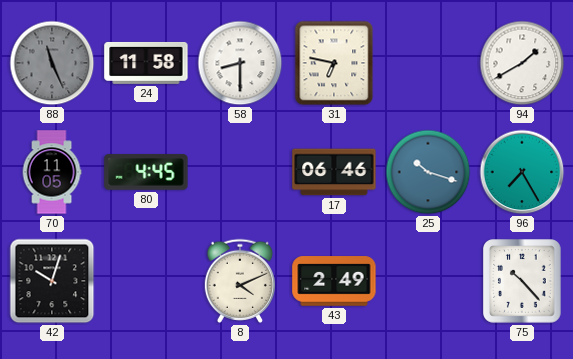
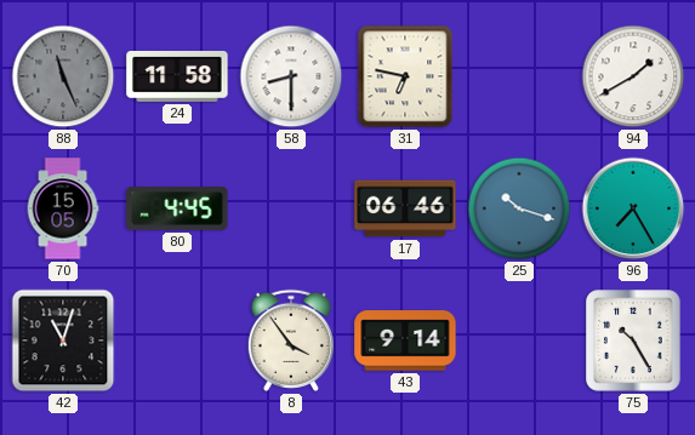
70: 11:05 -> 15:05
42: 10:03 -> 11:03
8: 4:11 -> 3:54
43: 2:49 -> 9:14
75: 10:23 -> 10:25
